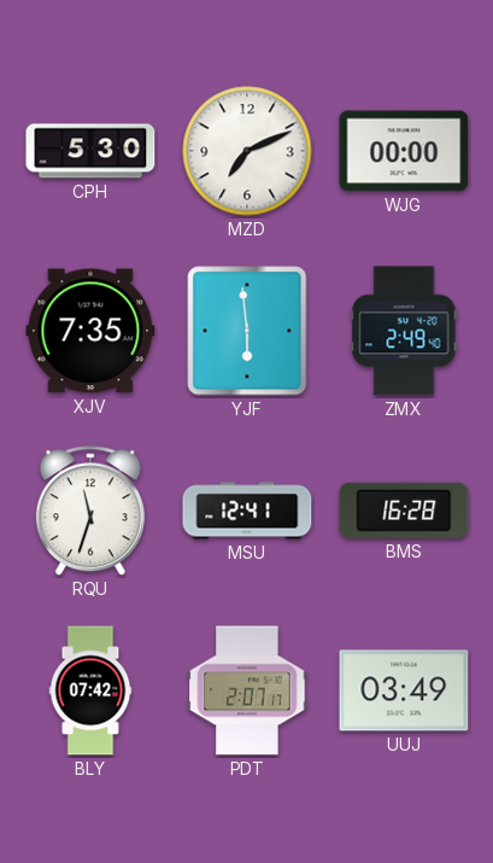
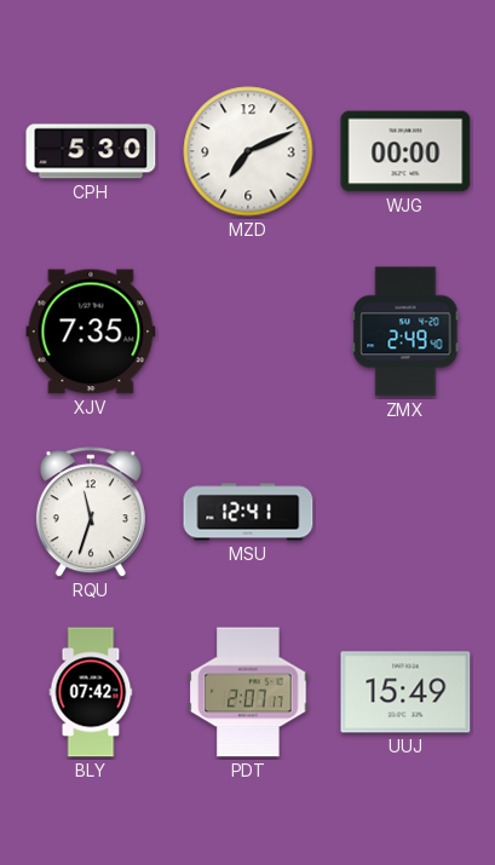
YJF: 5:59 -> none
BMS: 16:28 -> none
UUJ: 03:49 -> 15:49
